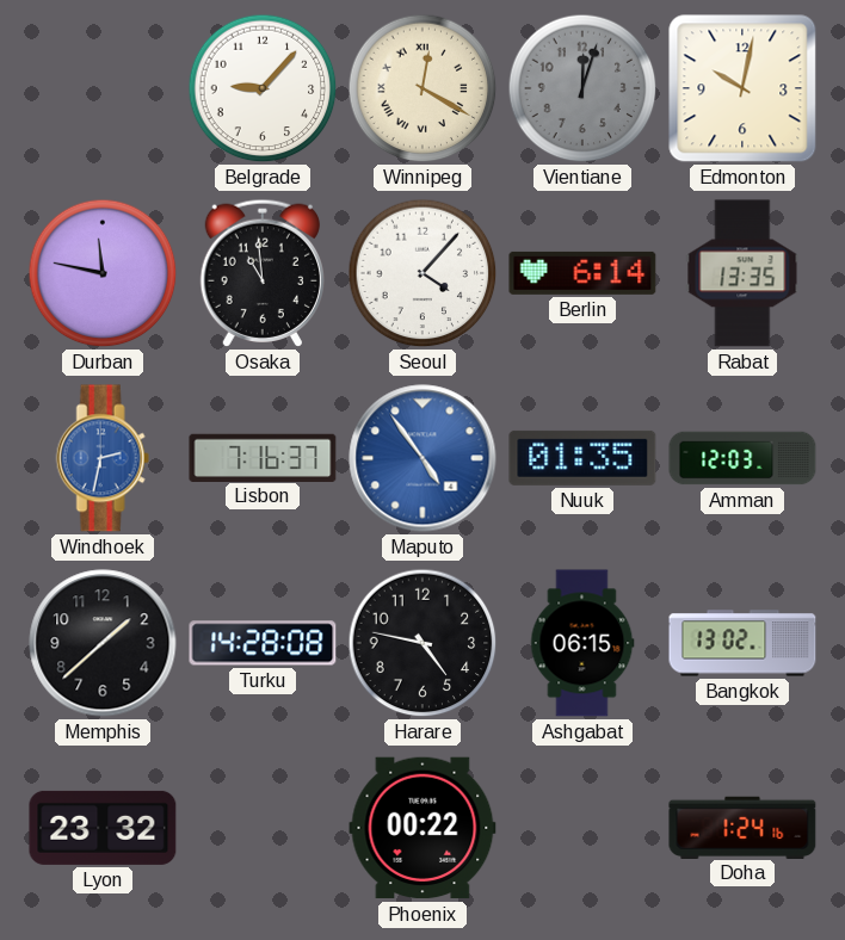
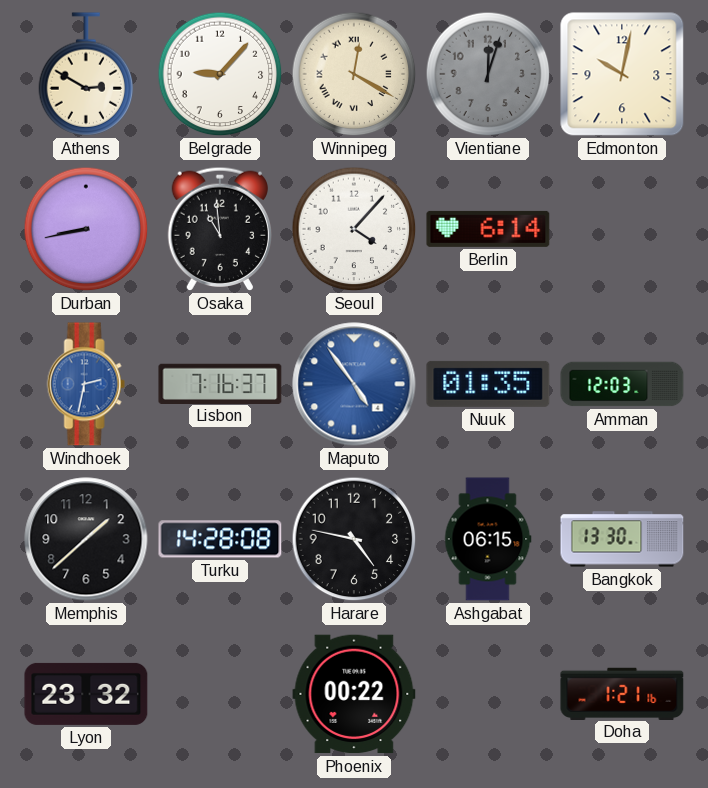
Athens: none -> 2:50
Durban: 11:47 -> 8:43
Rabat: 13:35 -> none
Bangkok: 13:02 -> 13:30
Doha: 1:24 -> 1:21
